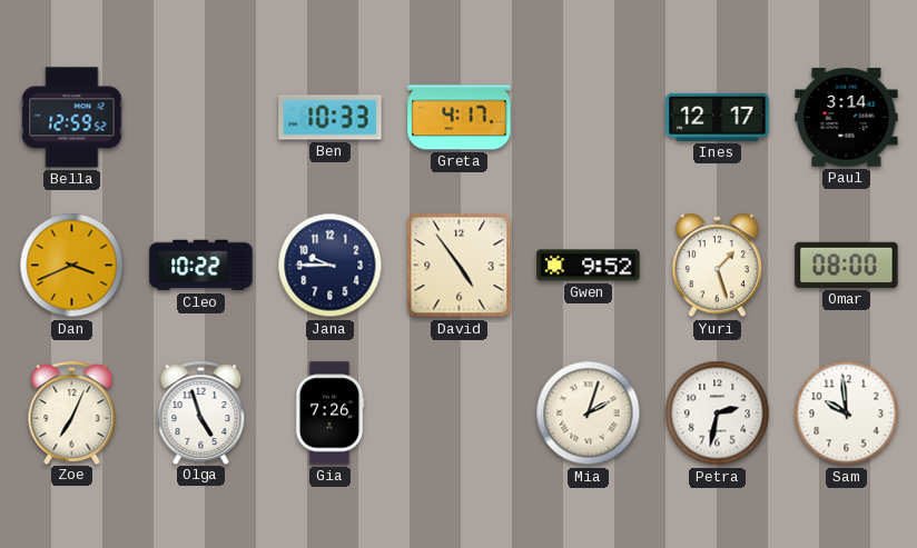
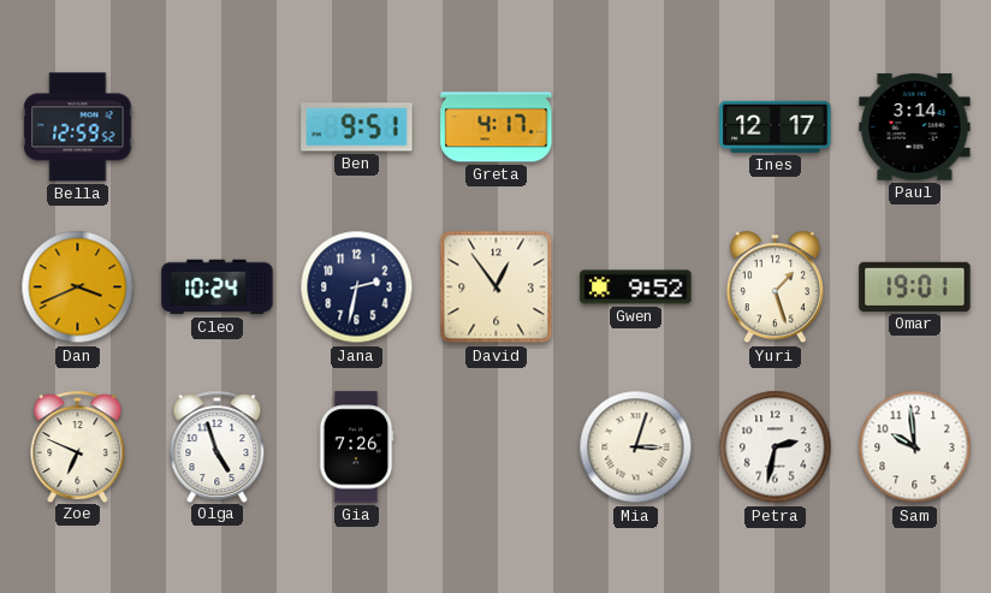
Ben: 10:33 -> 9:51
Cleo: 10:22 -> 10:24
Jana: 9:45 -> 2:32
David: 4:54 -> 12:54
Omar: 08:00 -> 19:01
Zoe: 7:04 -> 6:49
Mia: 2:03 -> 3:03
